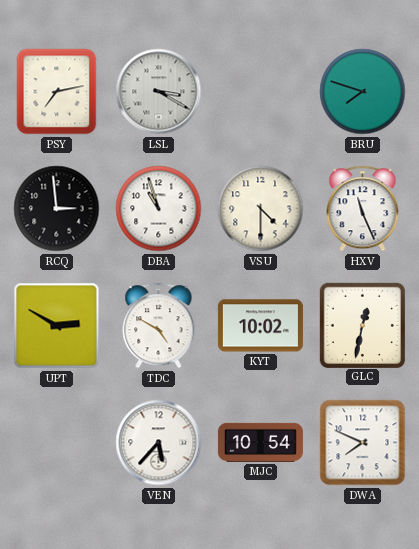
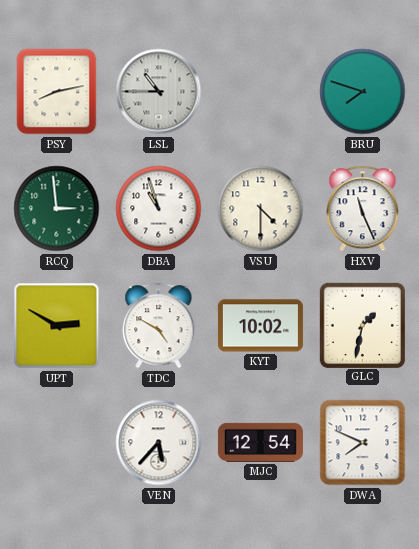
PSY: 7:13 -> 8:13
LSL: 3:20 -> 10:45
RCQ dial: black -> green
GLC: 12:32 -> 1:32
MJC: 10:54 -> 12:54
